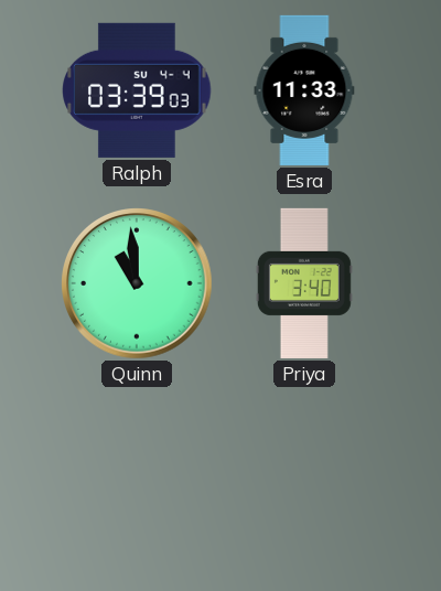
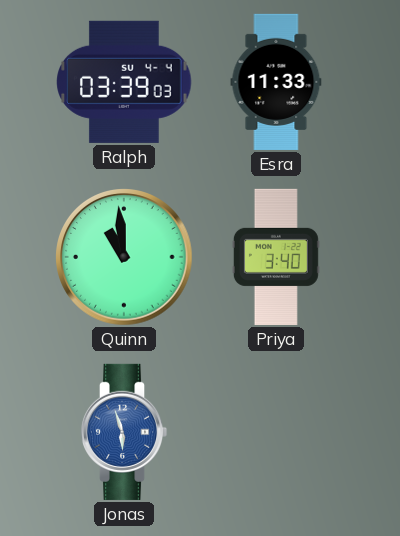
Jonas: none -> 5:57
